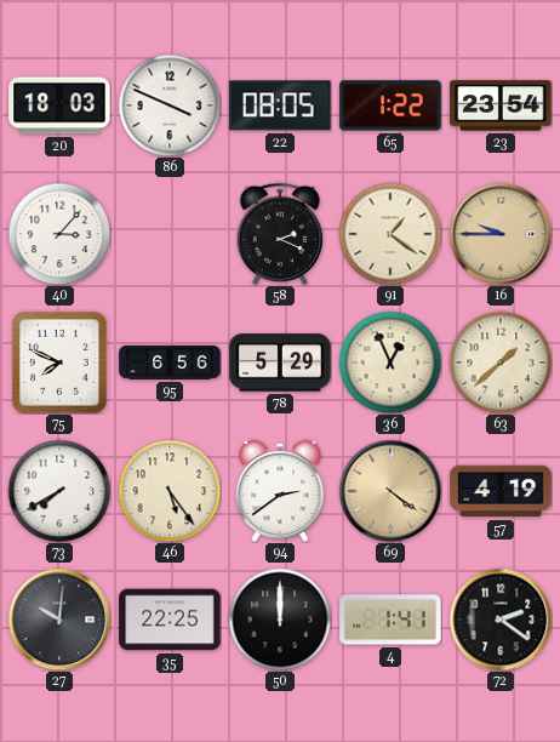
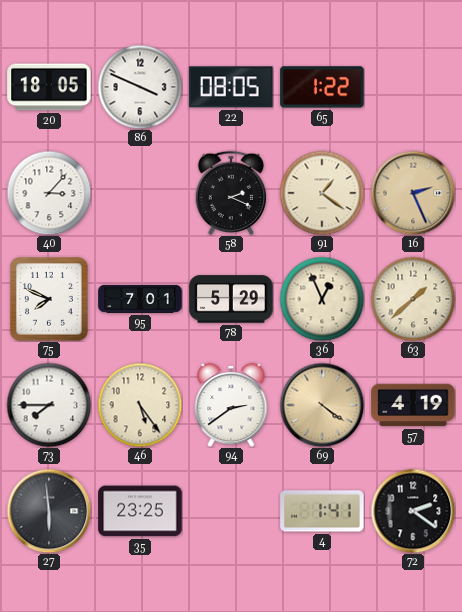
20: 18:03 -> 18:05
23: 23:54 -> none
16: 9:45 -> 2:26
95: 6:56 -> 7:01
73: 7:40 -> 7:45
27: 10:01 -> 5:59
35: 22:25 -> 23:25
50: 12:00 -> none
